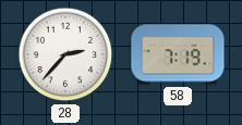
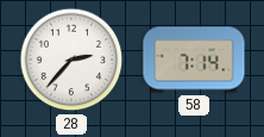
58: 7:19 -> 7:14
